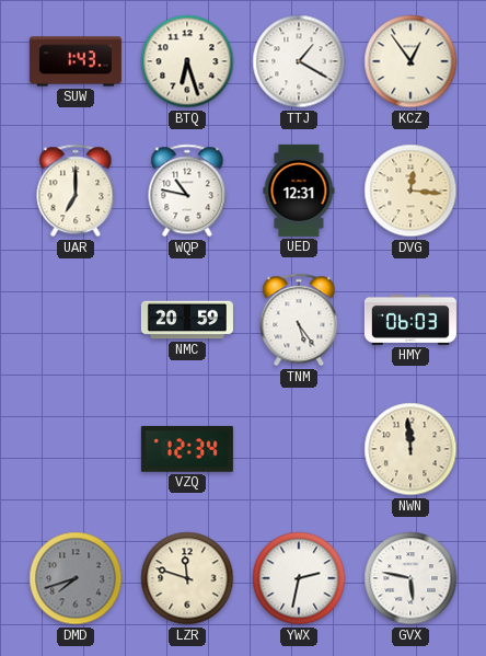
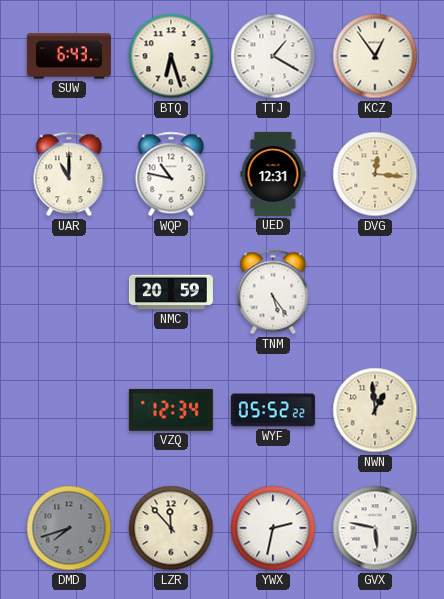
SUW: 1:43 -> 6:43
UAR: 7:00 -> 11:00
HMY: 06:03 -> none
WYF: none -> 05:52
NWN: 11:59 -> 12:59
LZR: 11:48 -> 11:53
